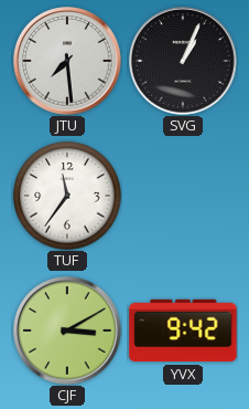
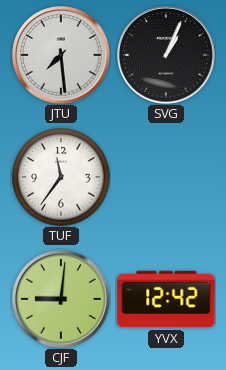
CJF: 3:10 -> 9:01
YVX: 9:42 -> 12:42
